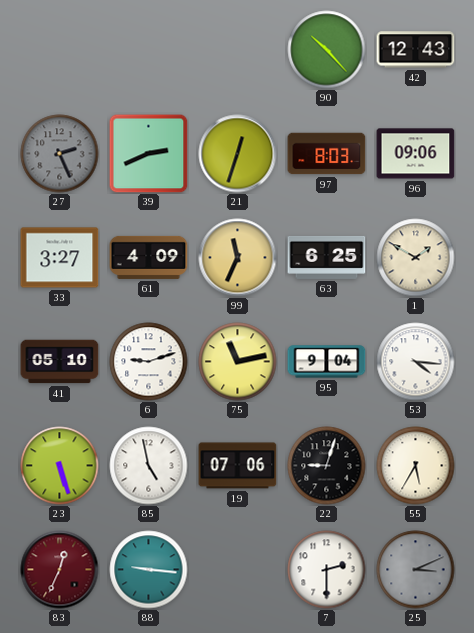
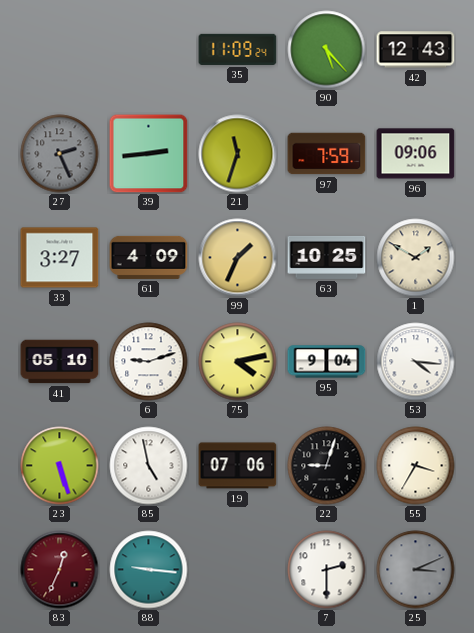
35: none -> 11:09
90: 10:23 -> 5:23
39: 2:41 -> 2:44
21: 12:33 -> 11:33
97: 8:03 -> 7:59
99: 11:34 -> 1:34
63: 6:25 -> 10:25
75: 11:13 -> 4:13
55: 5:35 -> 3:35
